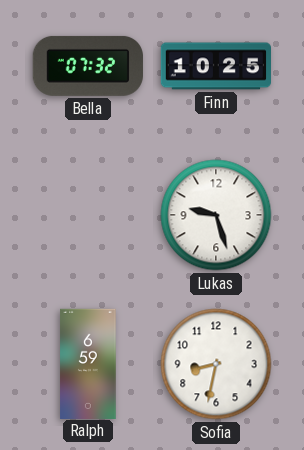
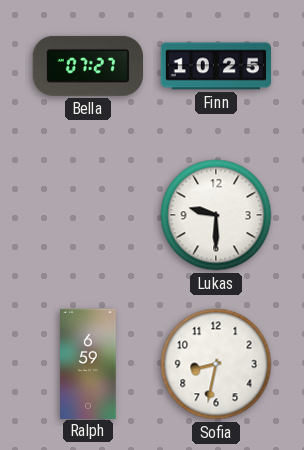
Bella: 07:32 -> 07:27
Lukas: 9:27 -> 9:30
